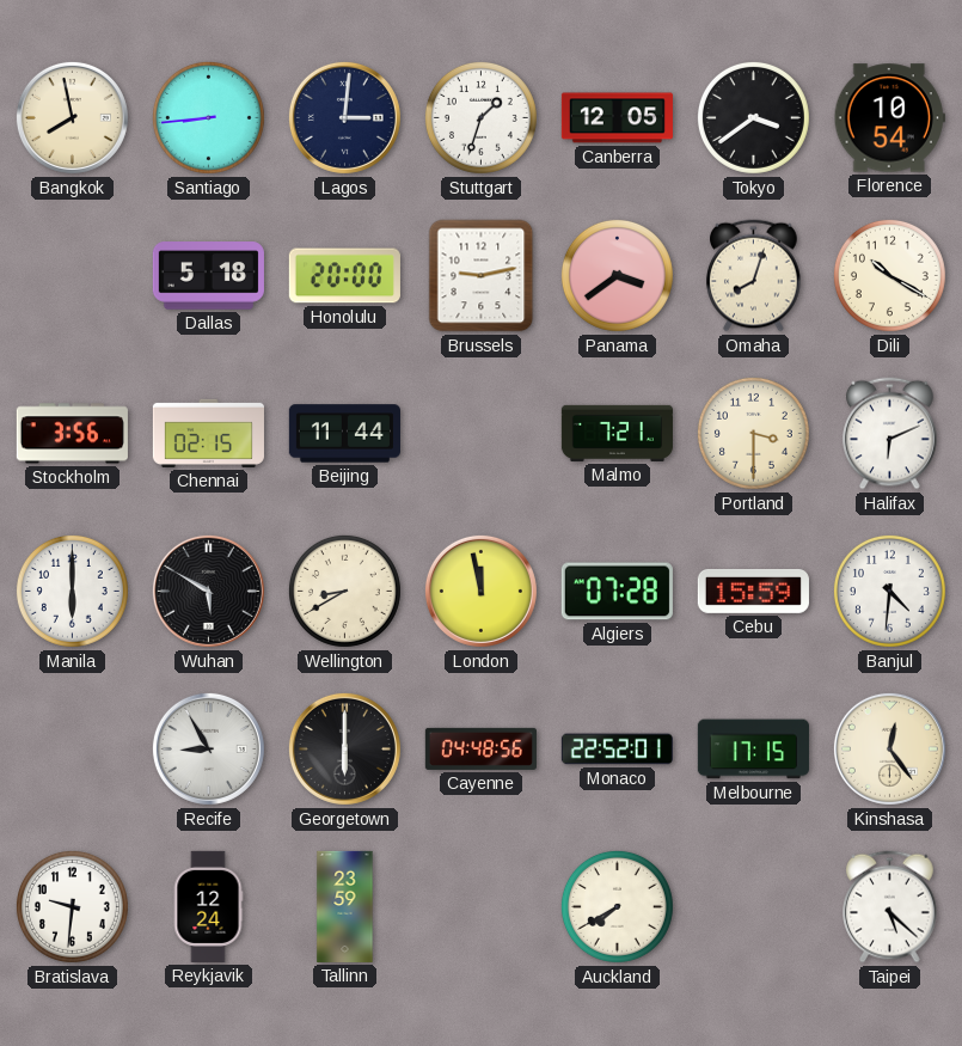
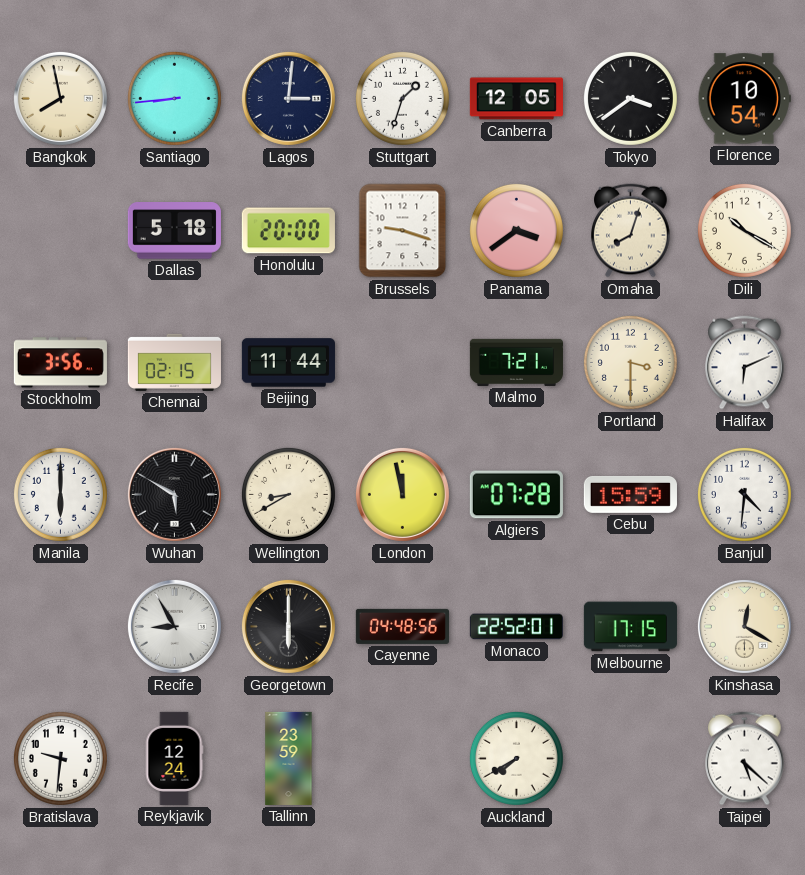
Brussels: 9:13 -> 9:18
Kinshasa: 12:24 -> 12:20
